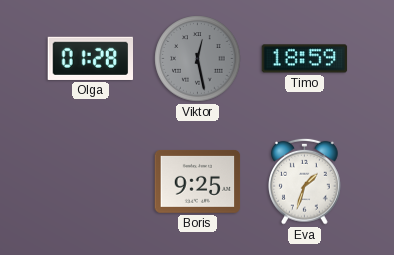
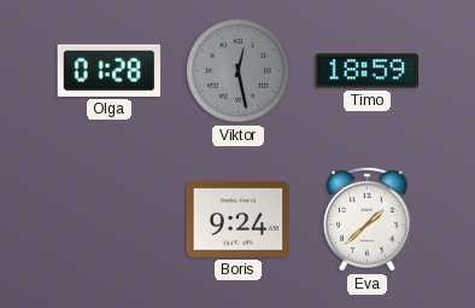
Boris: 9:25 -> 9:24
Eva: 1:33 -> 1:38
